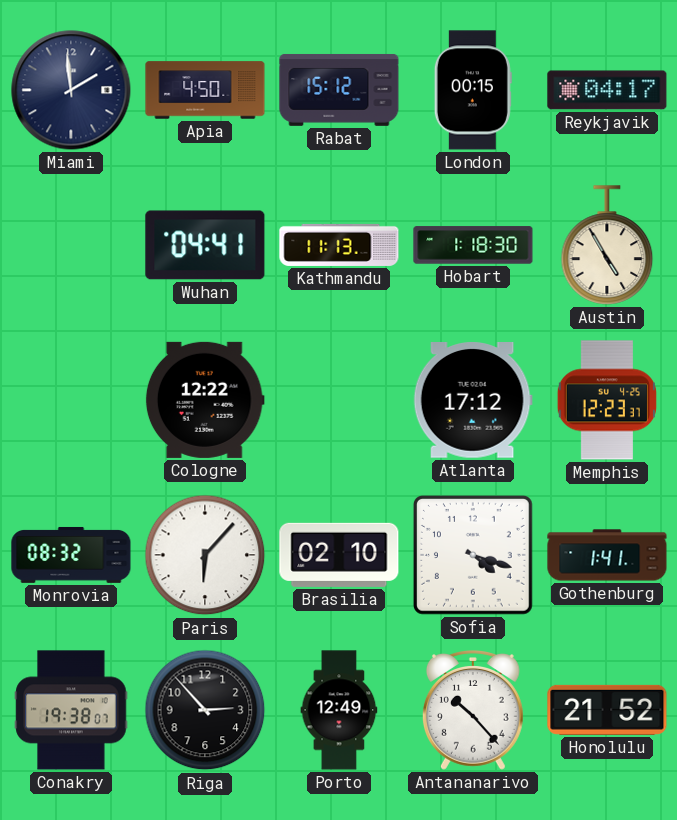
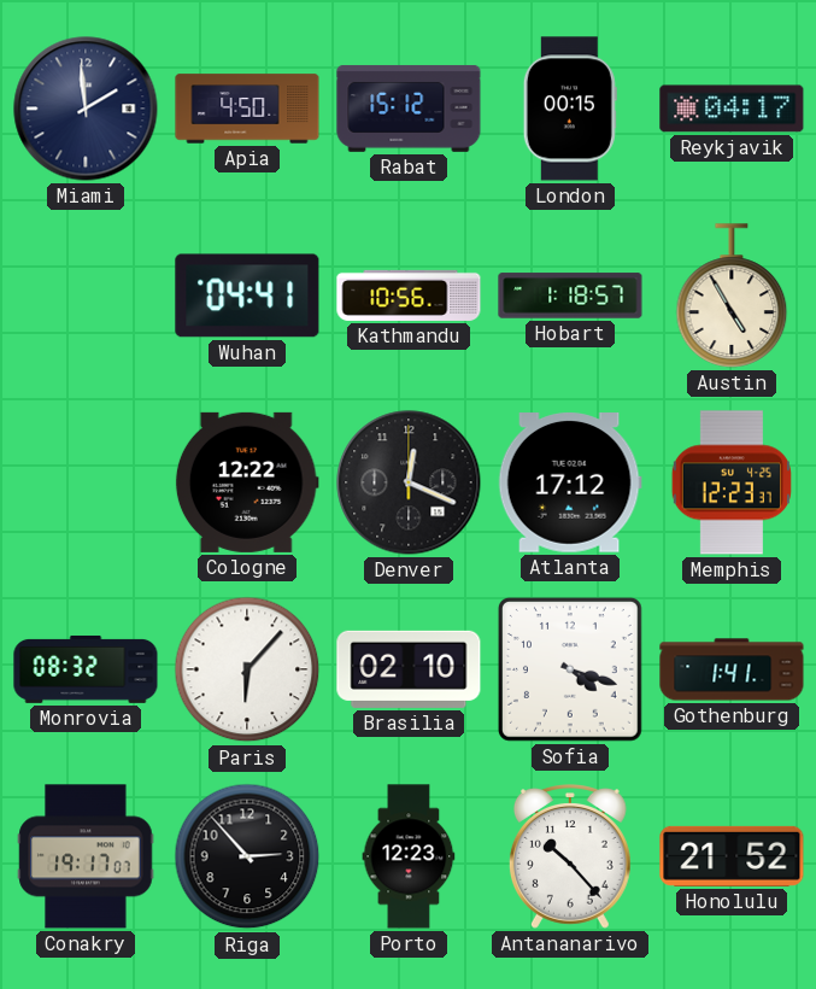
Kathmandu: 11:13 -> 10:56
Hobart: 1:18:30 -> 1:18:57
Denver: none -> 12:19
Conakry: 19:38 -> 19:17
Porto: 12:49 -> 12:23
